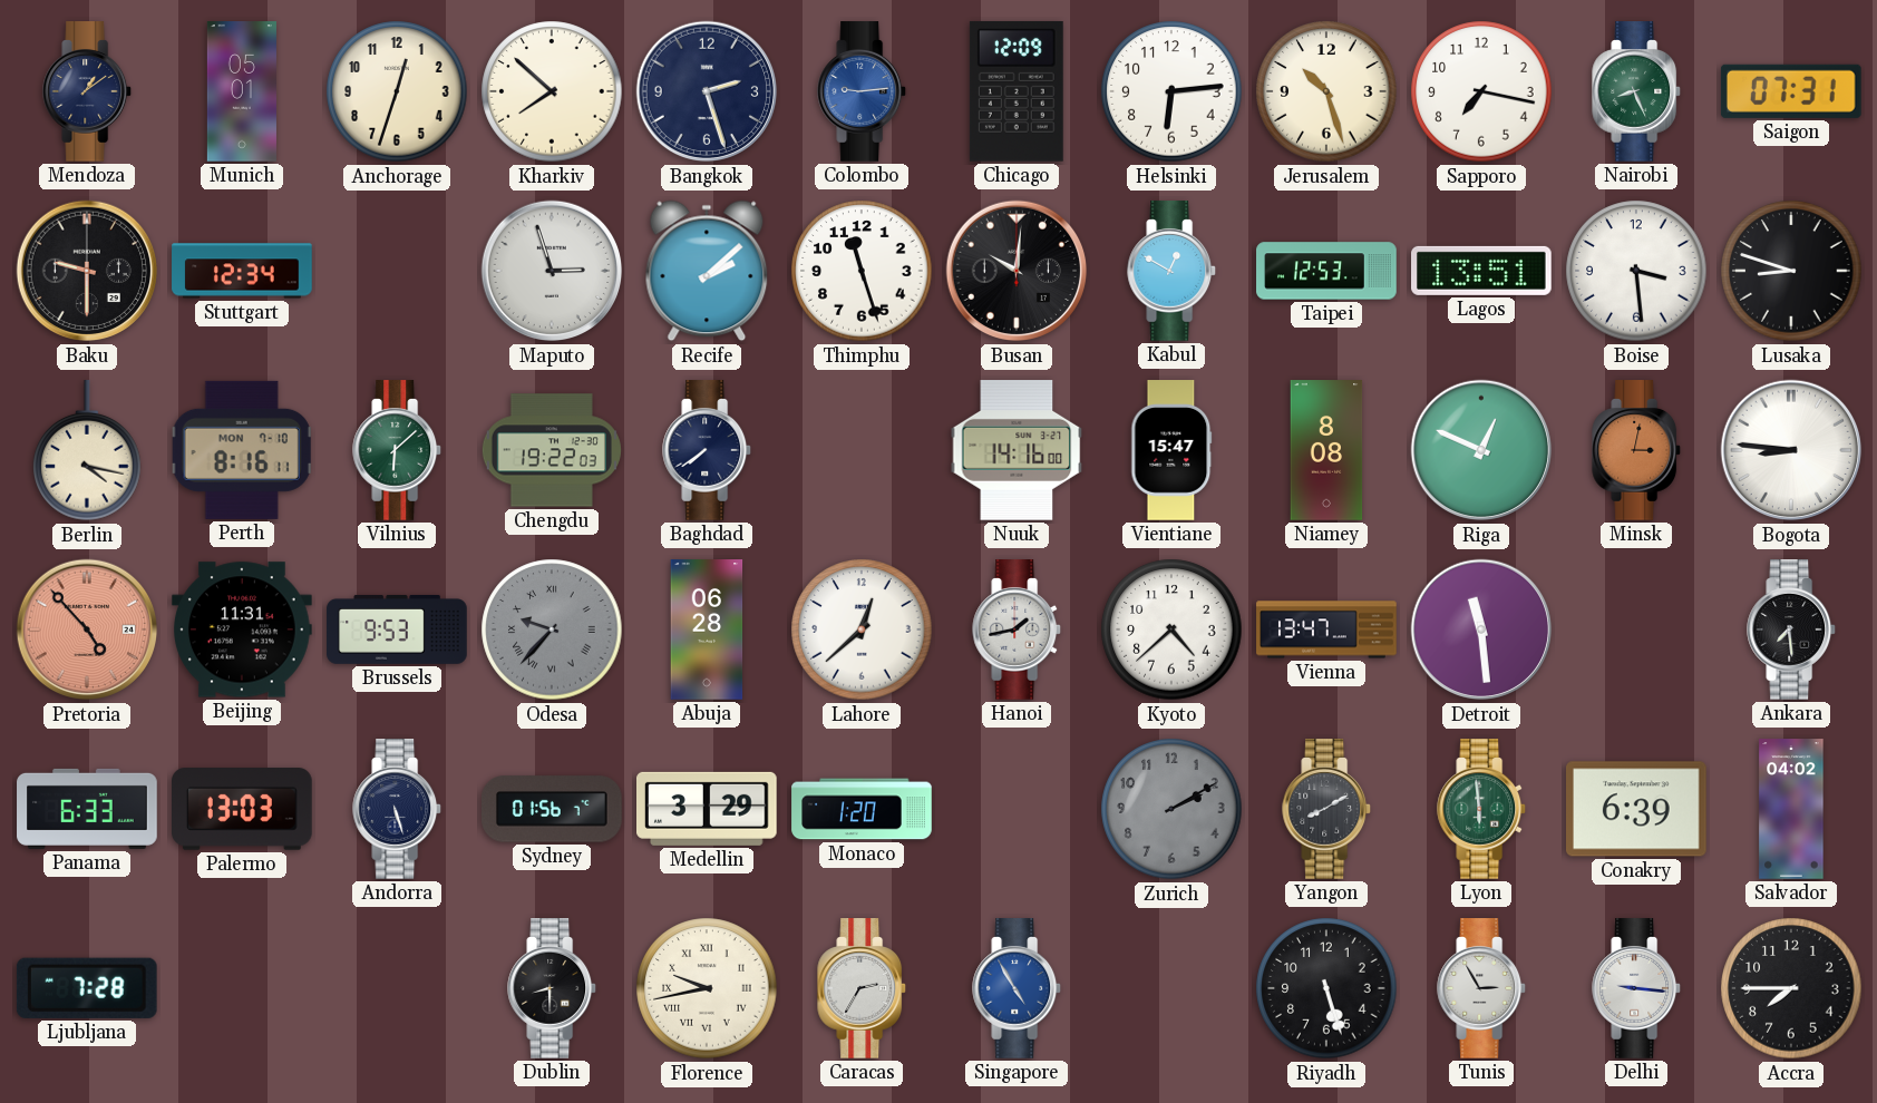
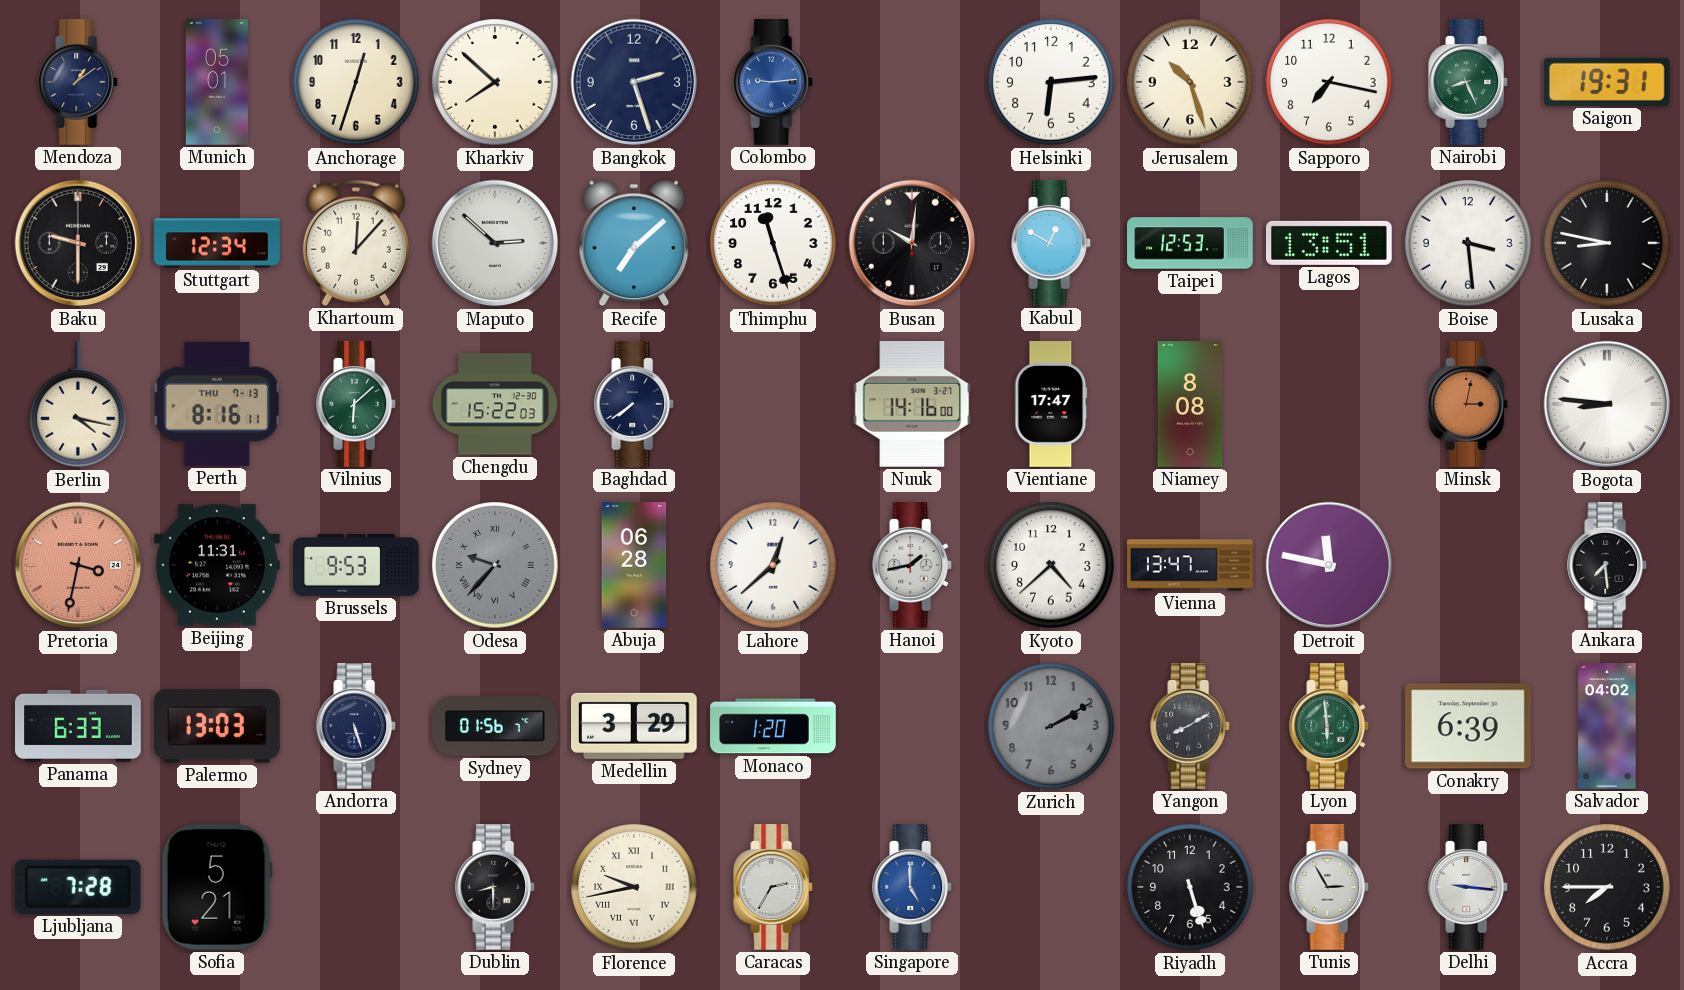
Chicago: 12:09 -> none
Saigon: 07:31 -> 19:31
Khartoum: none -> 12:07
Maputo: 2:57 -> 2:52
Recife: 2:08 -> 7:08
Lusaka: 8:48 -> 8:47
Perth date: MON 7-10 -> THU 7-13
Chengdu: 19:22 -> 15:22
Vientiane: 15:47 -> 17:47
Riga: 12:49 -> none
Pretoria: 4:53 -> 3:32
Detroit: 11:29 -> 11:47
Sofia: none -> 5:21
Singapore: 4:55 -> 5:00
